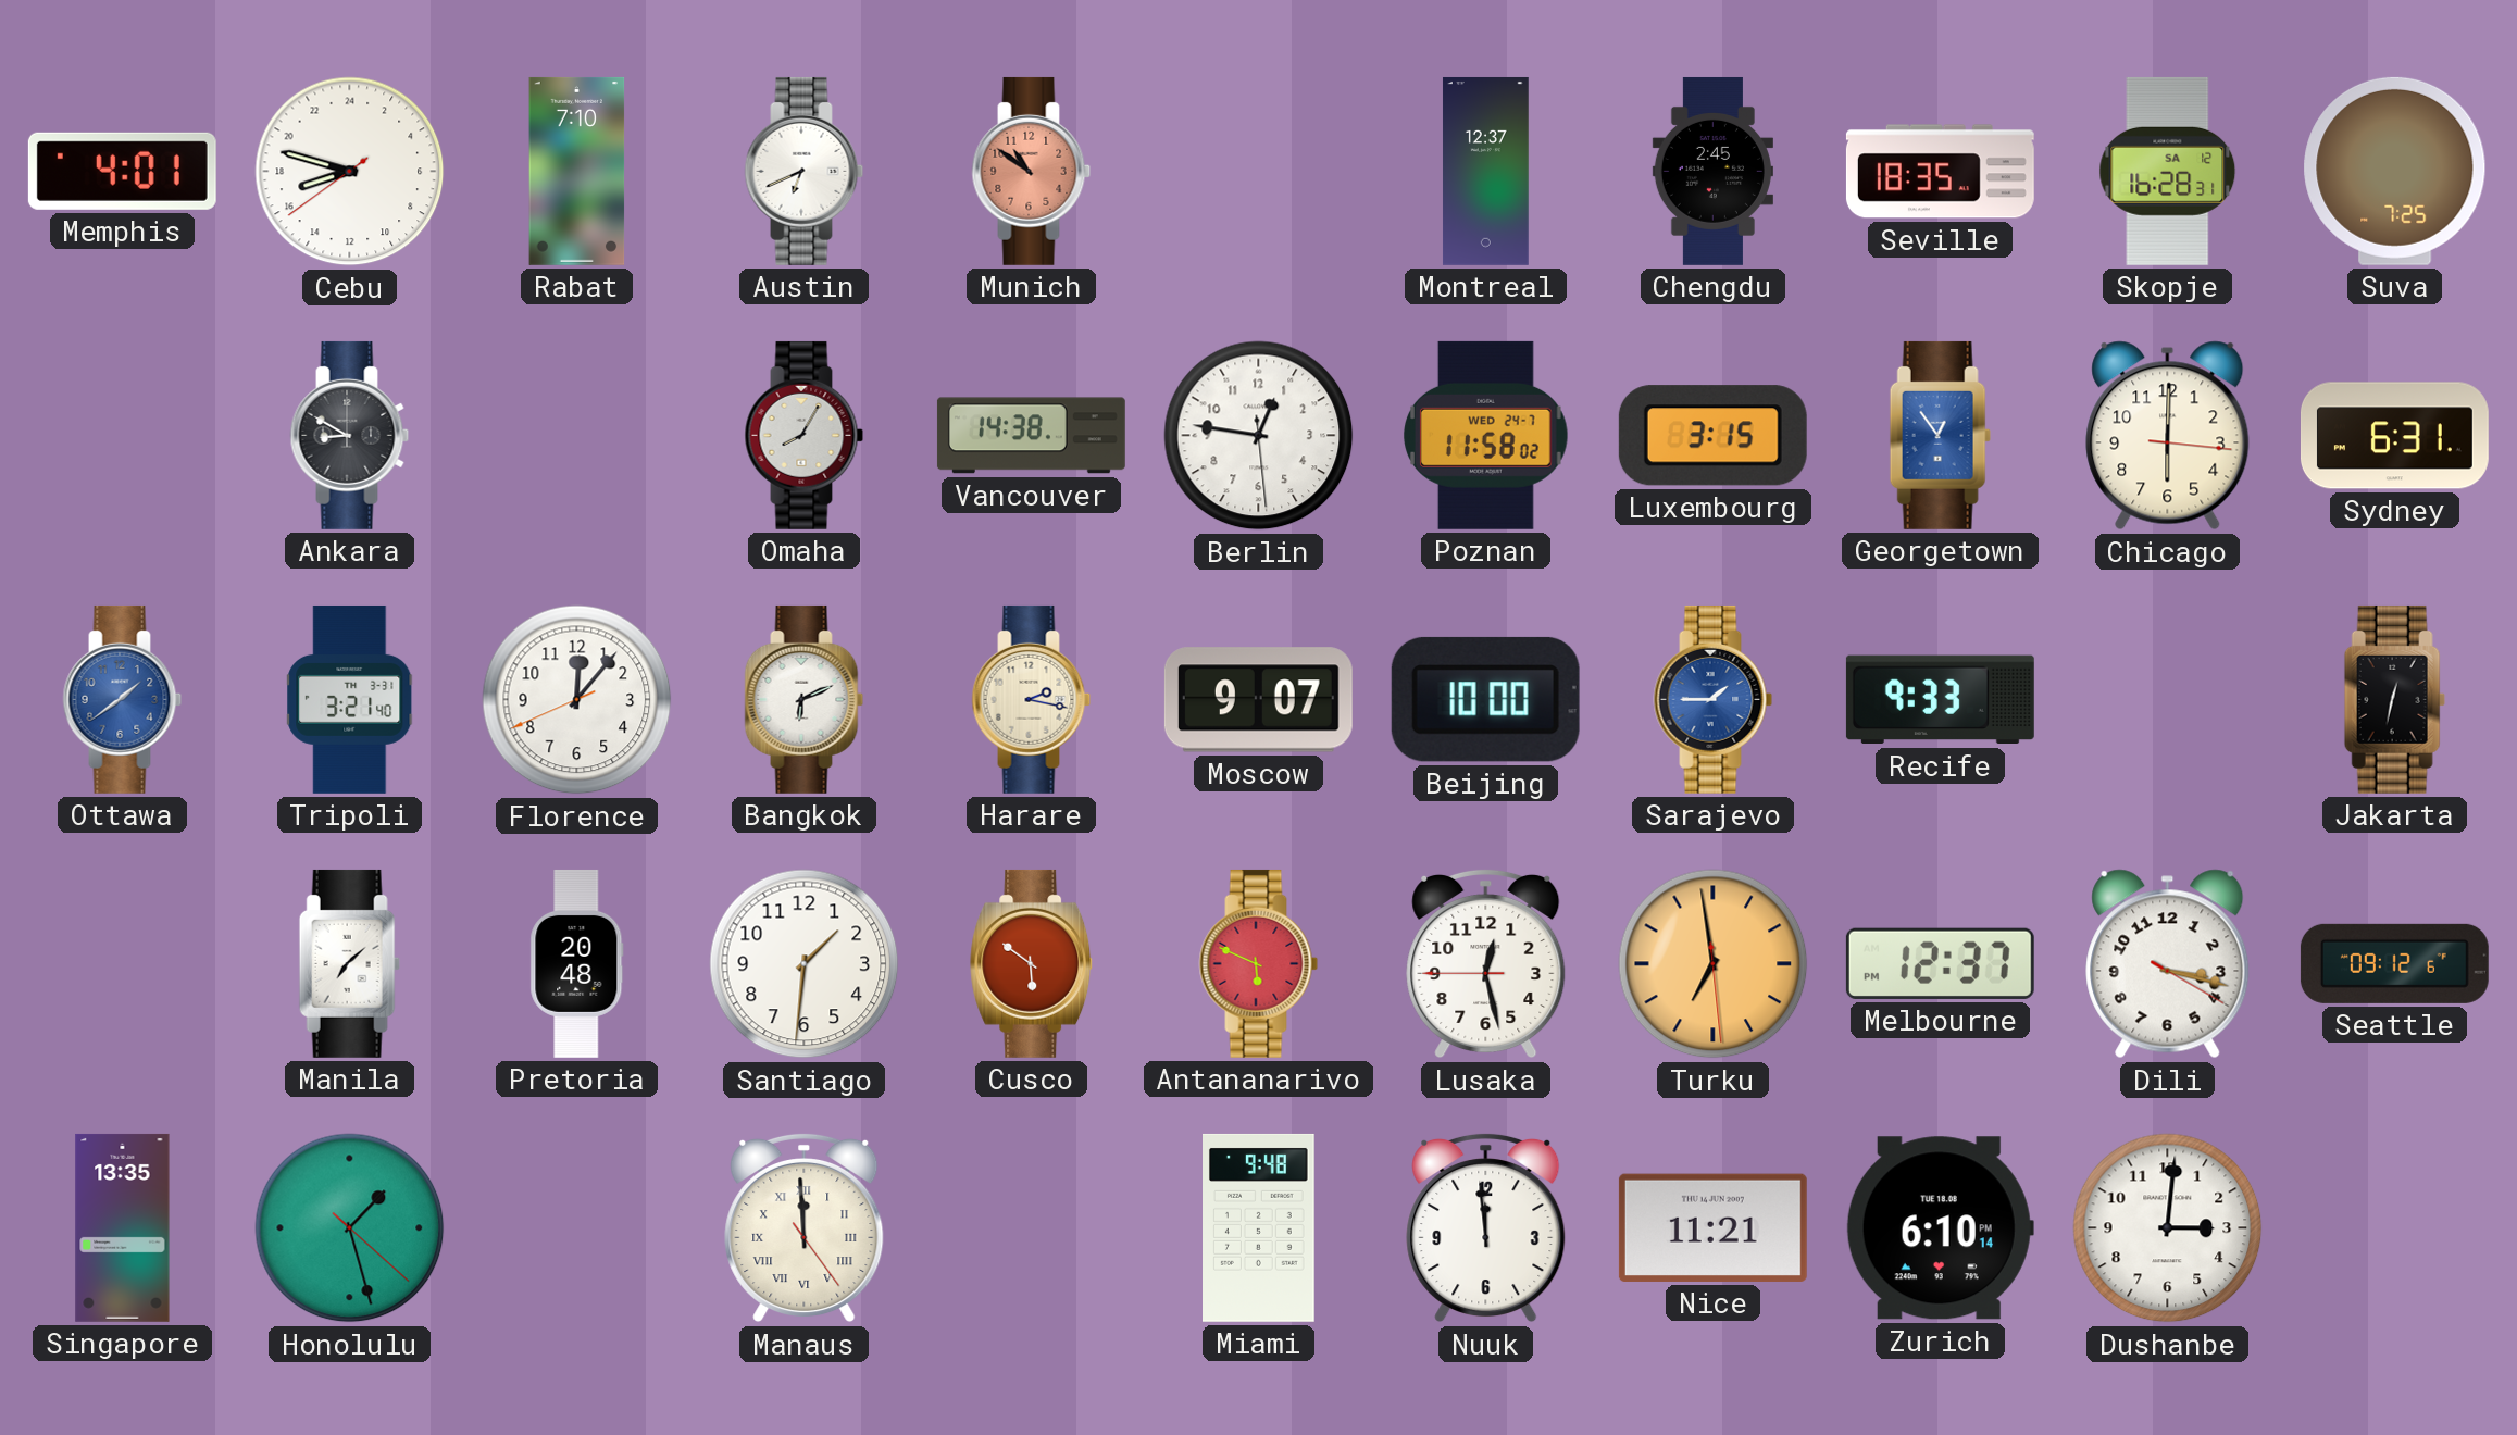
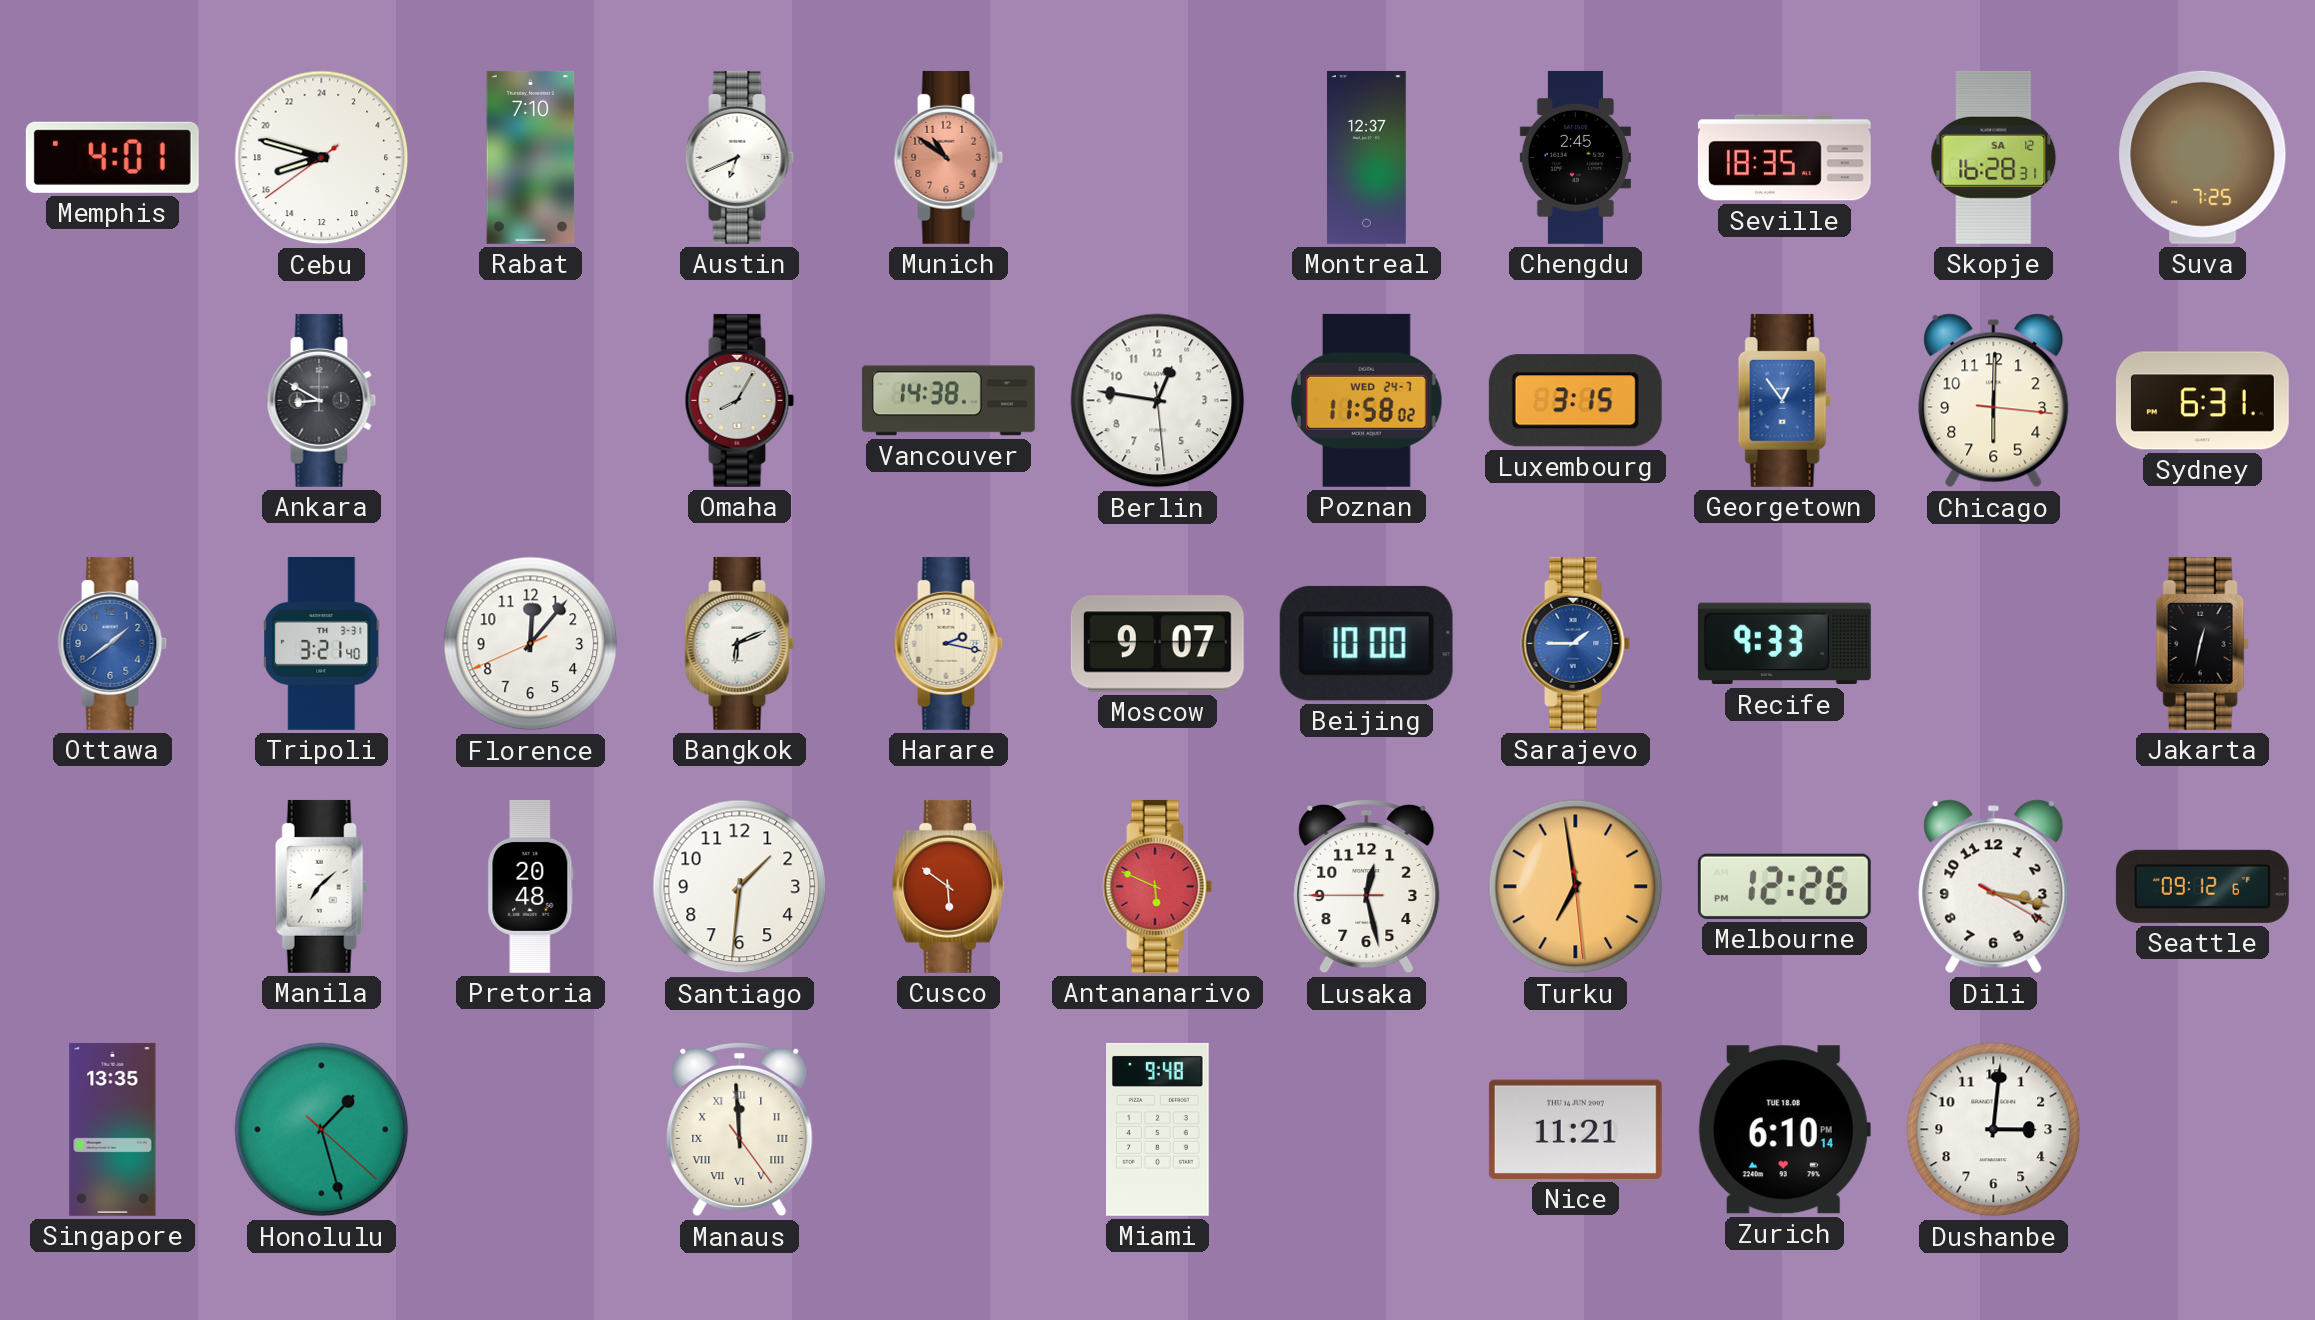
Melbourne: 12:37 -> 12:26
Nuuk: 11:59 -> none
